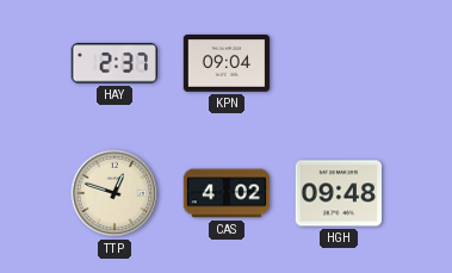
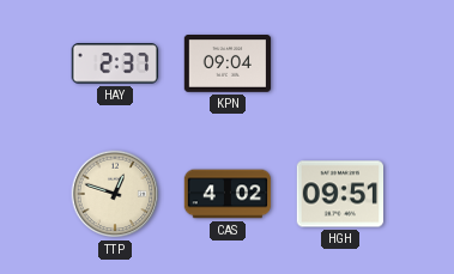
HGH: 09:48 -> 09:51
